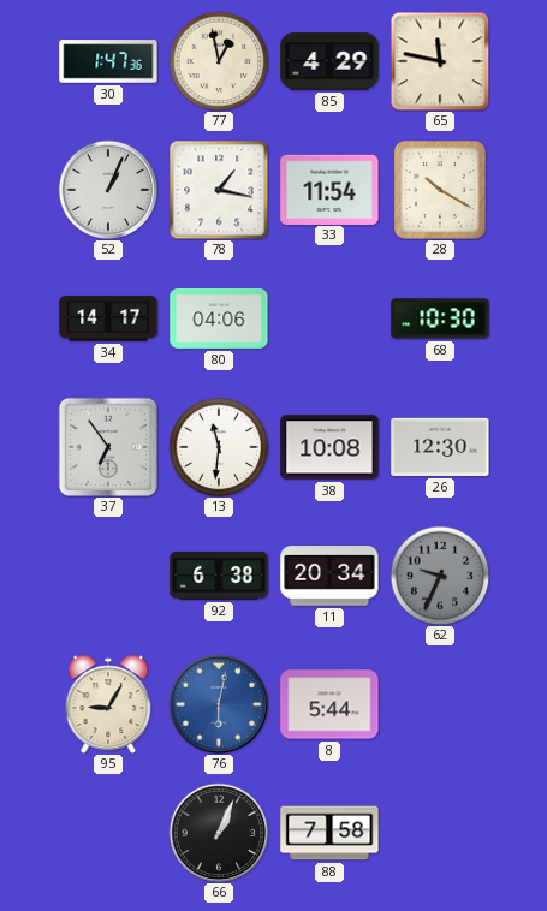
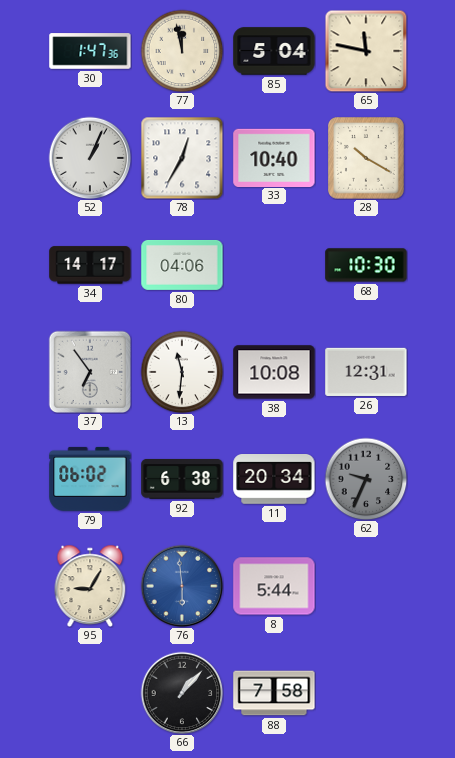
77: 12:58 -> 11:58
85: 4:29 -> 5:04
78: 1:17 -> 12:35
33: 11:54 -> 10:40
26: 12:30 -> 12:31
79: none -> 06:02
76: 6:02 -> 5:59
66: 1:04 -> 1:07
